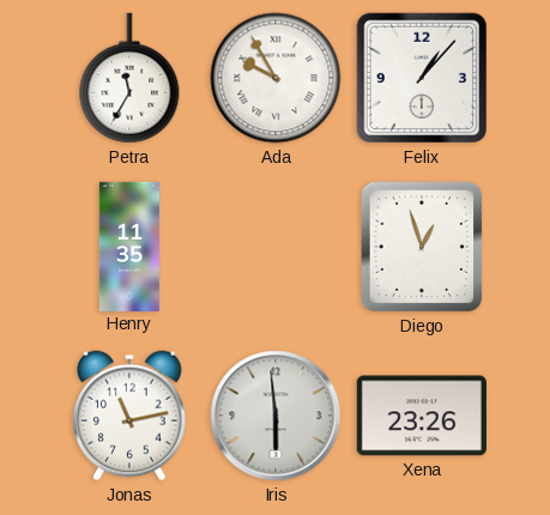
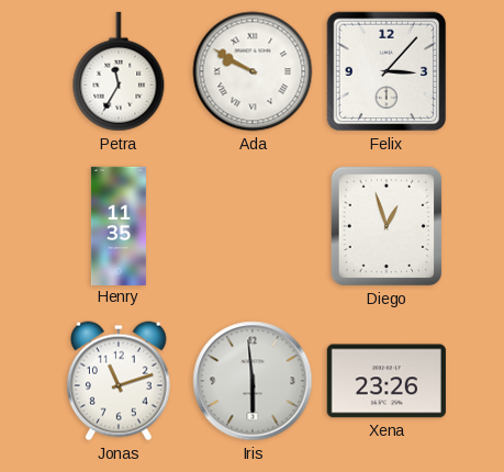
Ada: 9:55 -> 9:50
Felix: 1:07 -> 3:07
Jonas: 11:13 -> 11:12
